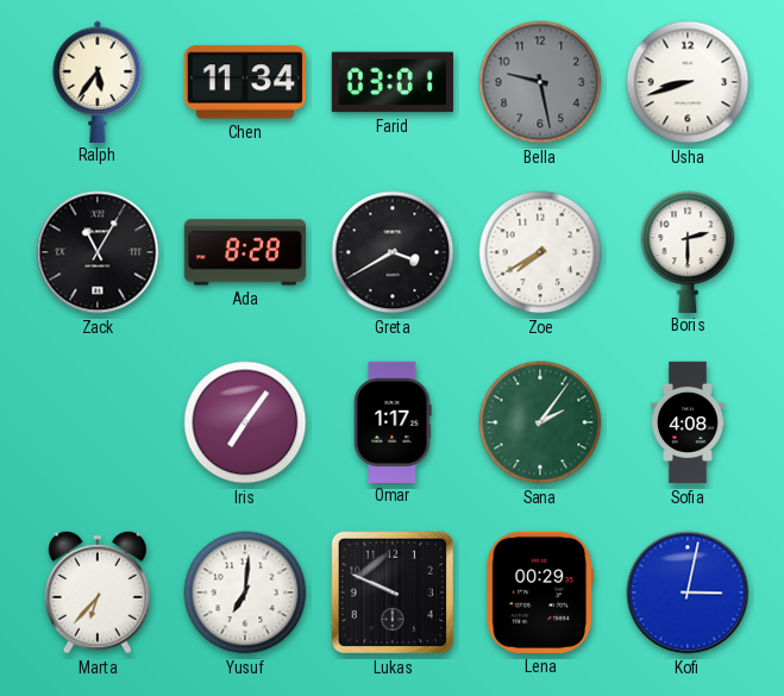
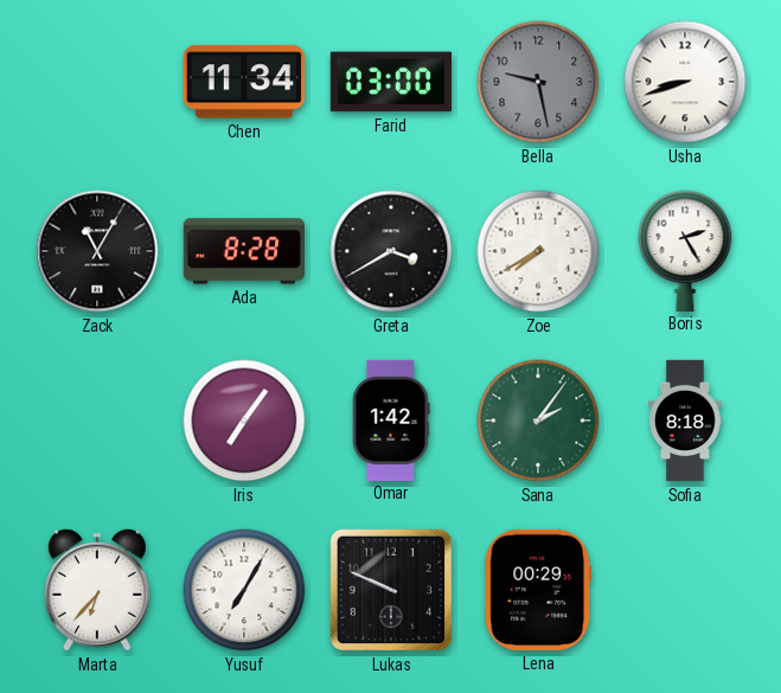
Ralph: 5:36 -> none
Farid: 03:01 -> 03:00
Boris: 2:30 -> 2:25
Omar: 1:17 -> 1:42
Sofia: 4:08 -> 8:18
Yusuf: 7:01 -> 7:05
Kofi: 3:02 -> none
